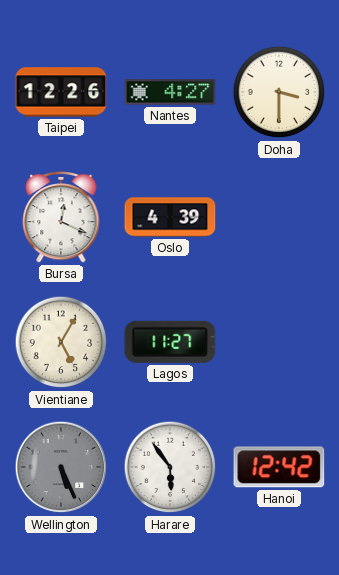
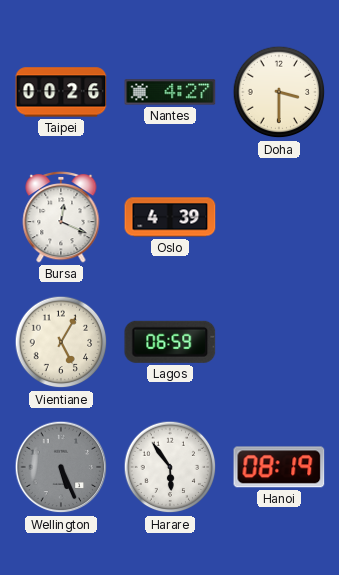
Taipei: 12:26 -> 00:26
Lagos: 11:27 -> 06:59
Hanoi: 12:42 -> 08:19
